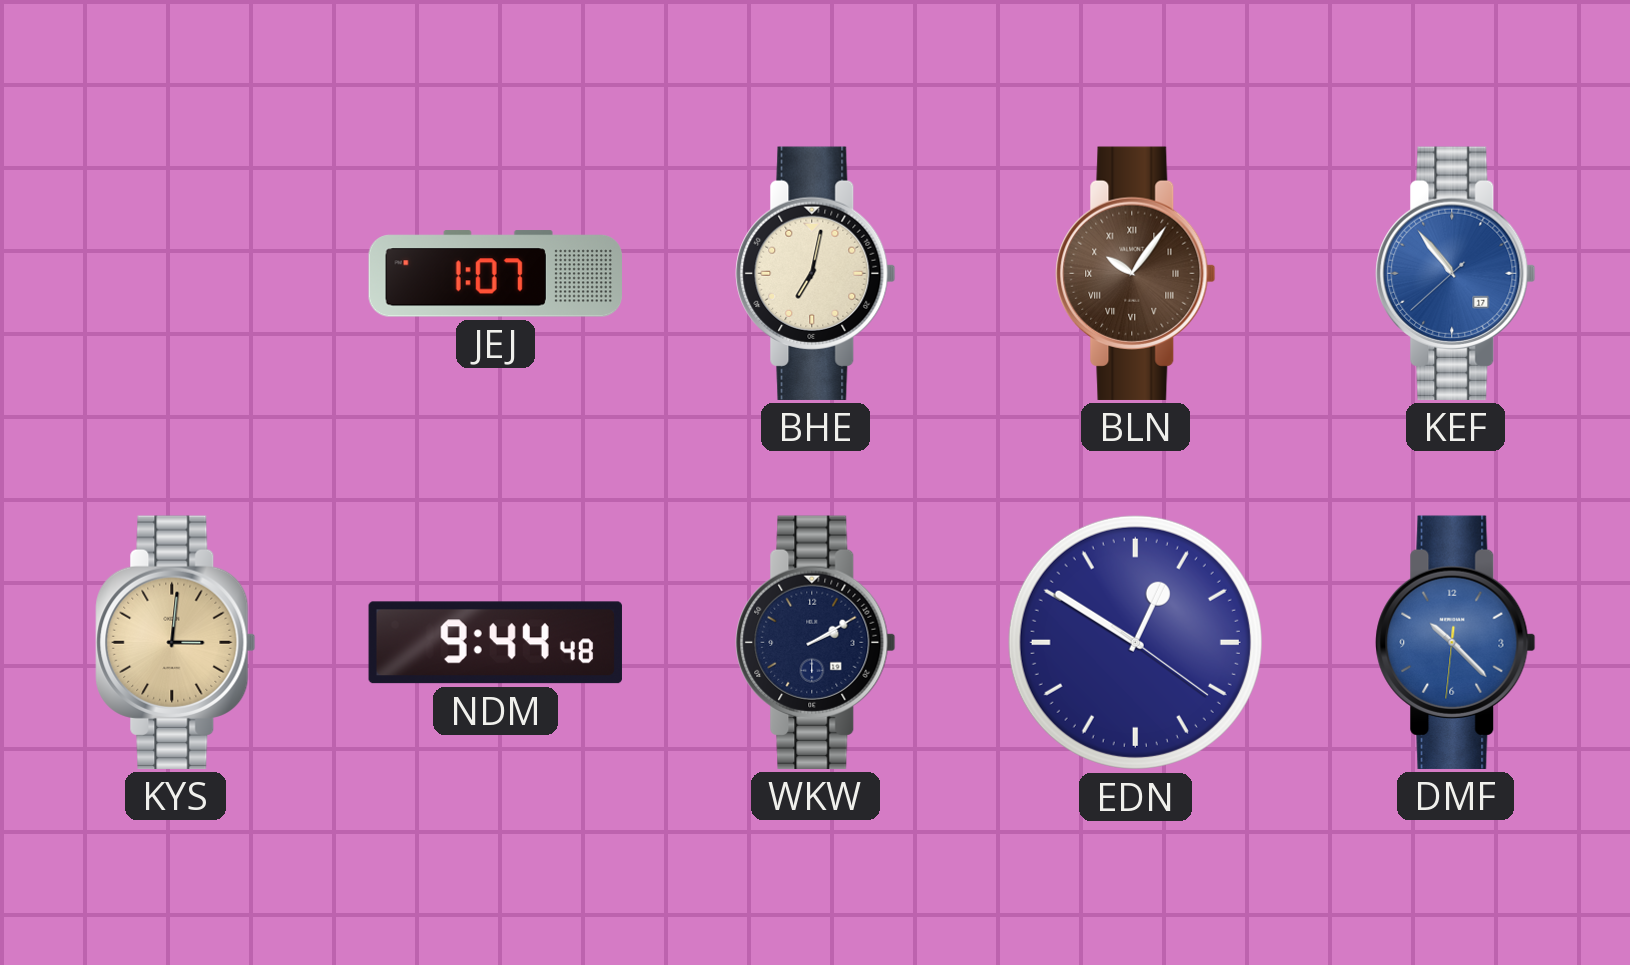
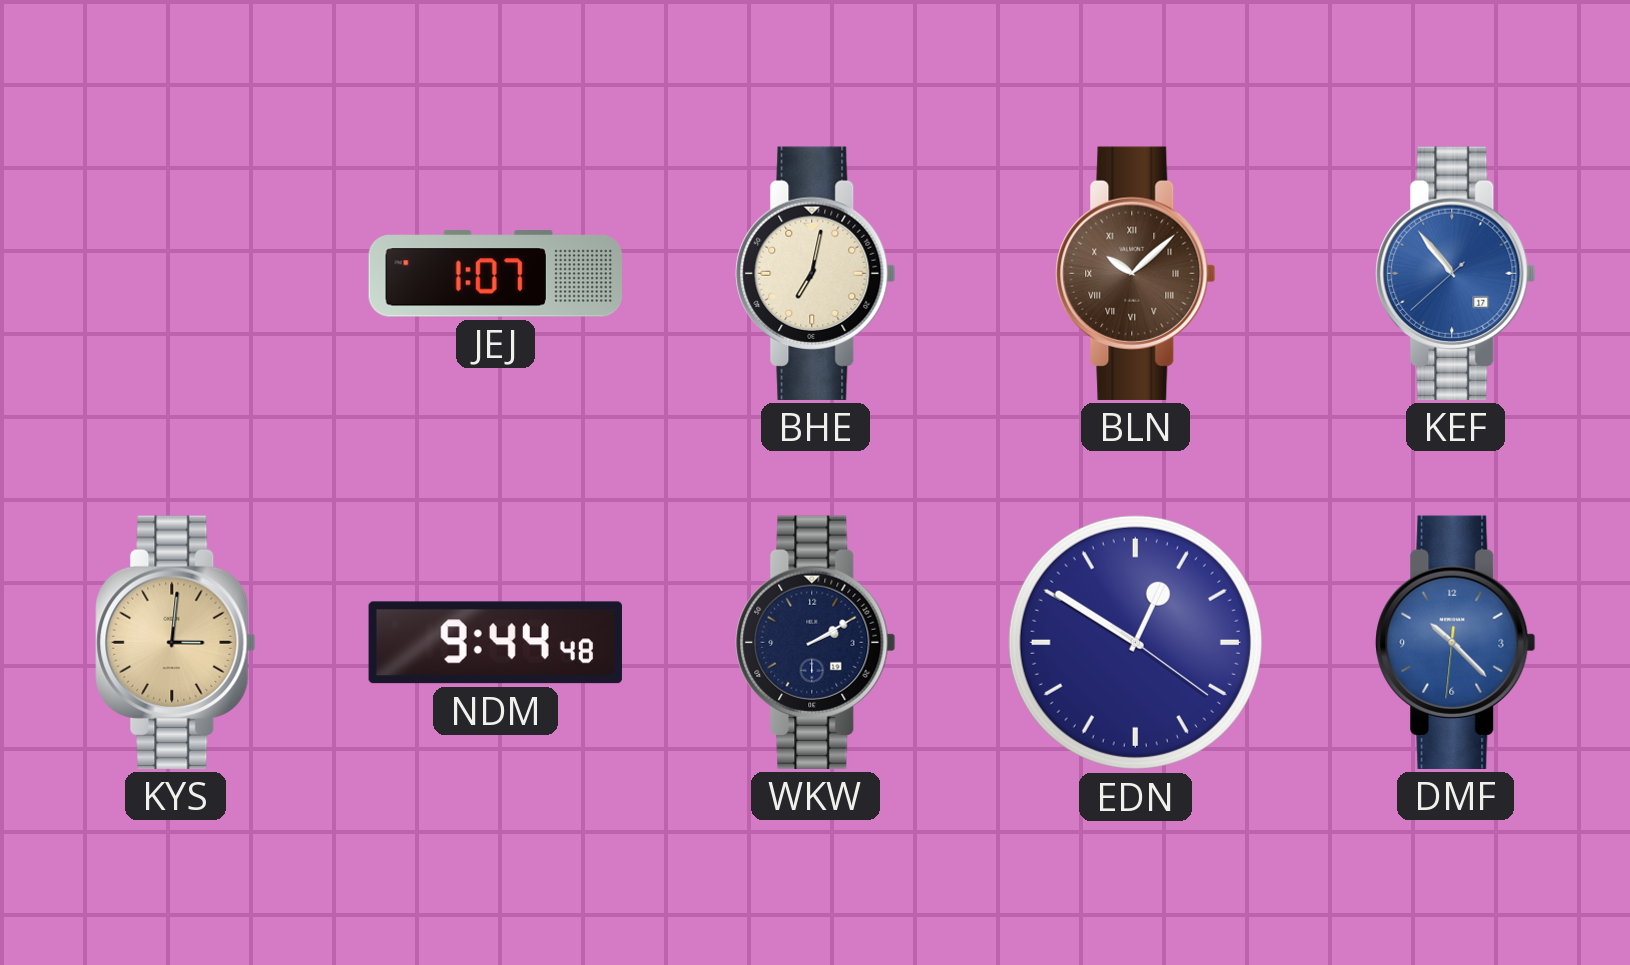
BLN: 10:06 -> 10:08
